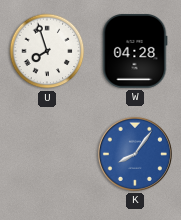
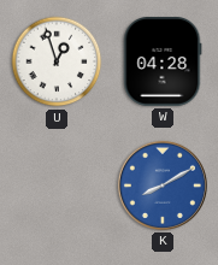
U: 7:57 -> 12:57
K: 8:06 -> 8:10
